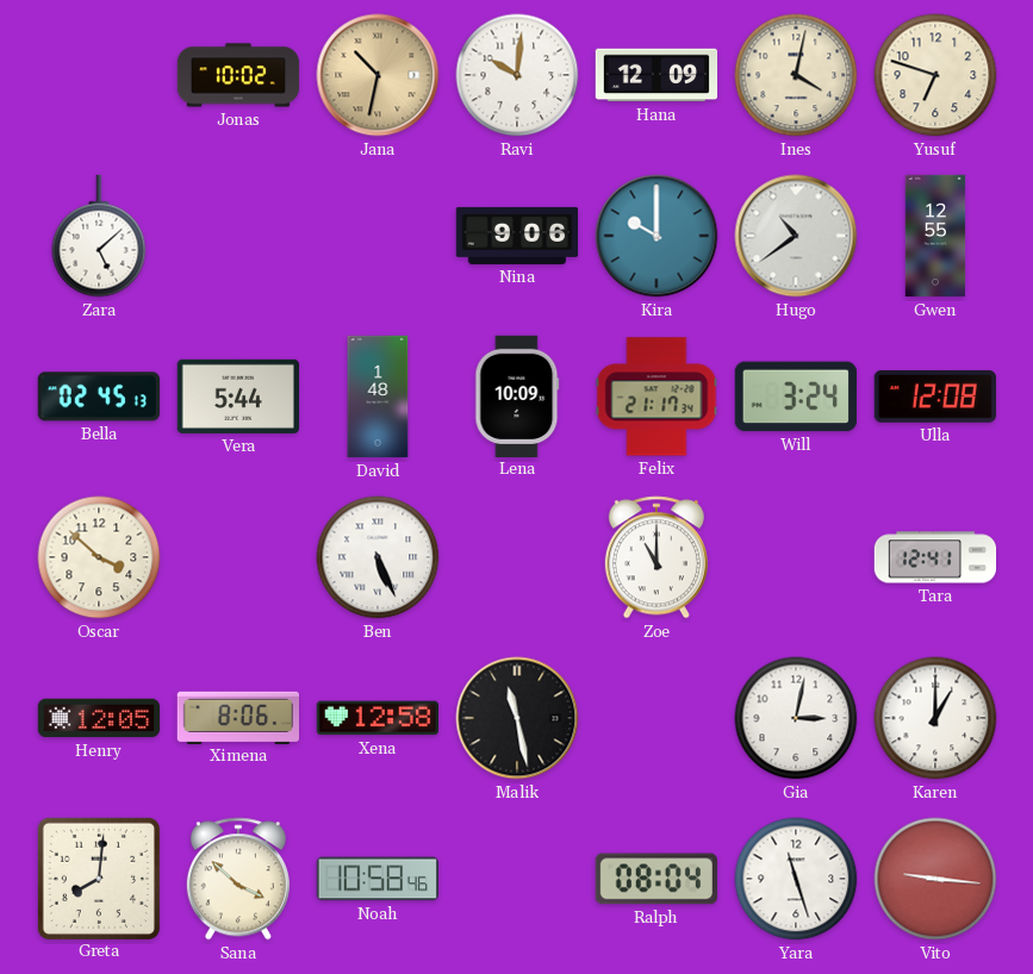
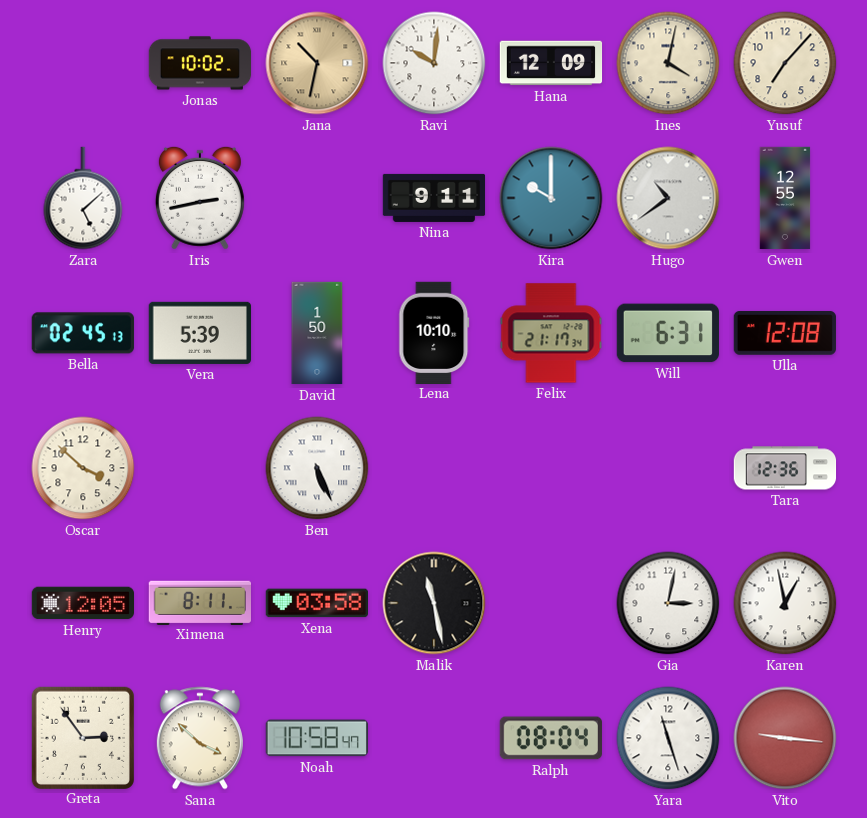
Yusuf: 6:48 -> 7:07
Iris: none -> 2:43
Nina: 9:06 -> 9:11
Vera: 5:44 -> 5:39
David: 1:48 -> 1:50
Lena: 10:09 -> 10:10
Will: 3:24 -> 6:31
Zoe: 11:00 -> none
Tara: 12:41 -> 12:36
Ximena: 8:06 -> 8:11
Xena: 12:58 -> 03:58
Karen: 1:00 -> 12:58
Greta: 8:01 -> 2:54
Noah: 10:58:46 -> 10:58:47
